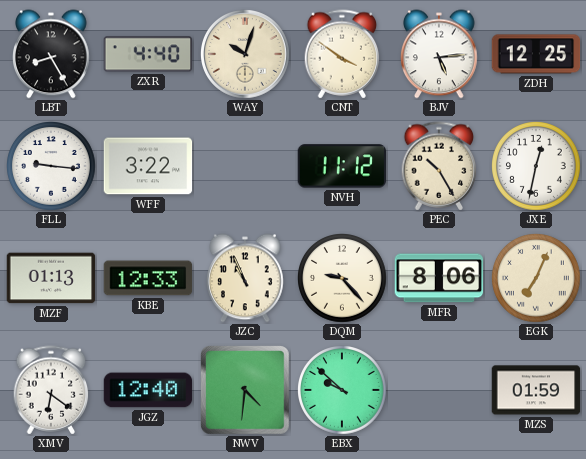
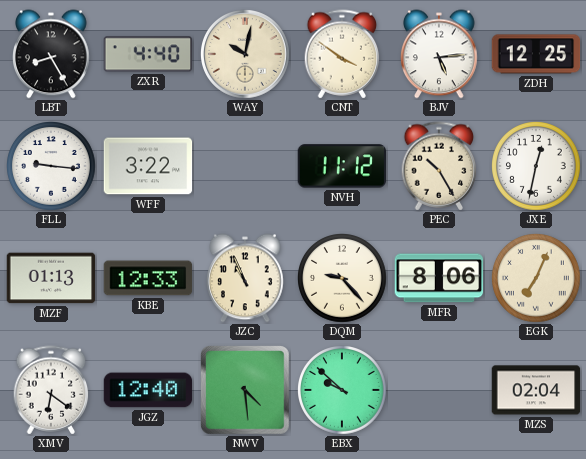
WAY: 10:03 -> 10:02
NWV: 4:31 -> 4:29
MZS: 01:59 -> 02:04
